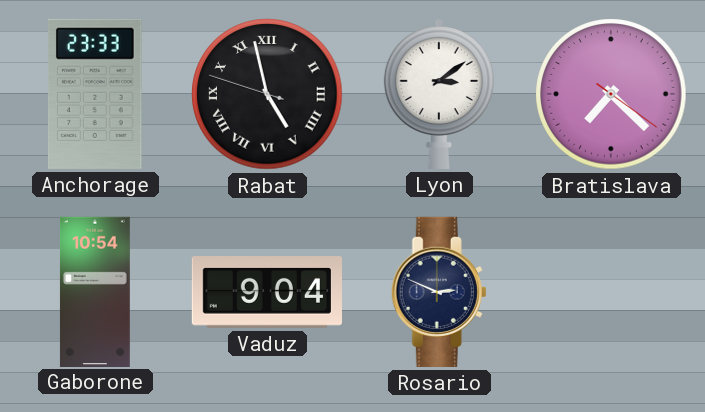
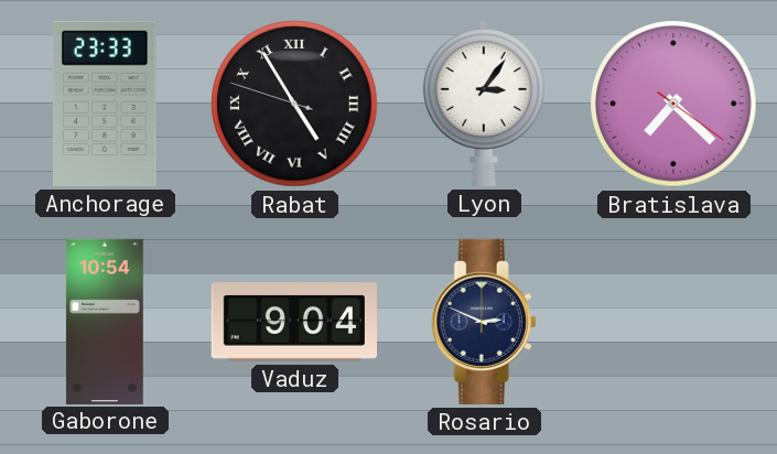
Rabat: 4:57 -> 4:54
Lyon: 3:09 -> 3:06
